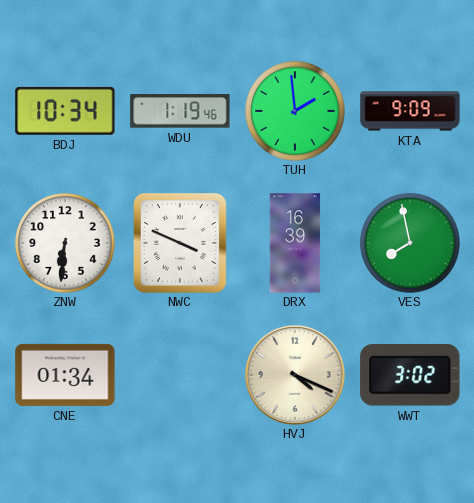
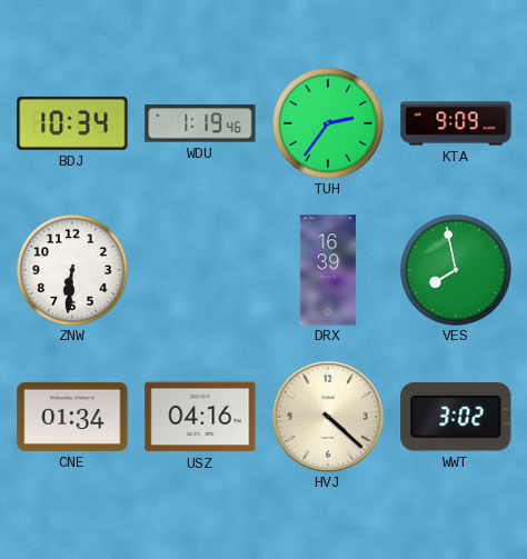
TUH: 1:59 -> 2:36
NWC: 3:49 -> none
USZ: none -> 04:16
HVJ: 4:19 -> 4:22
